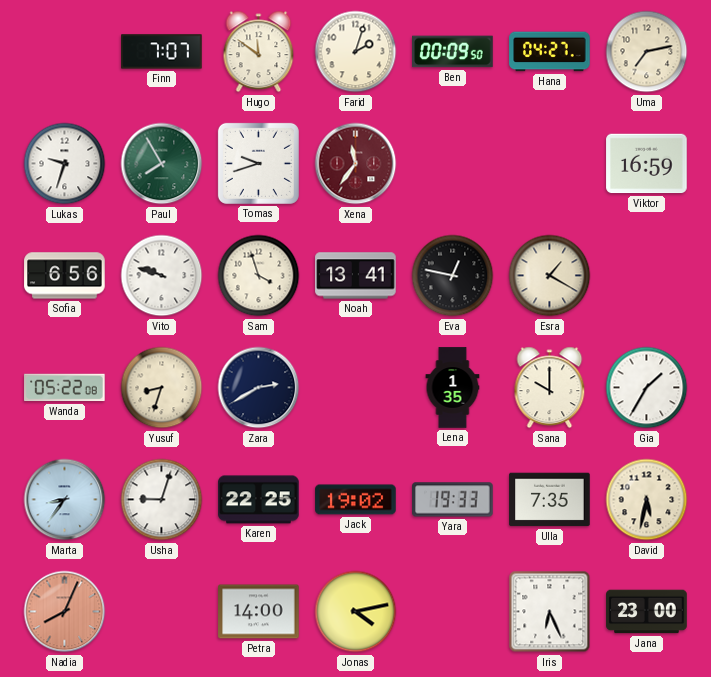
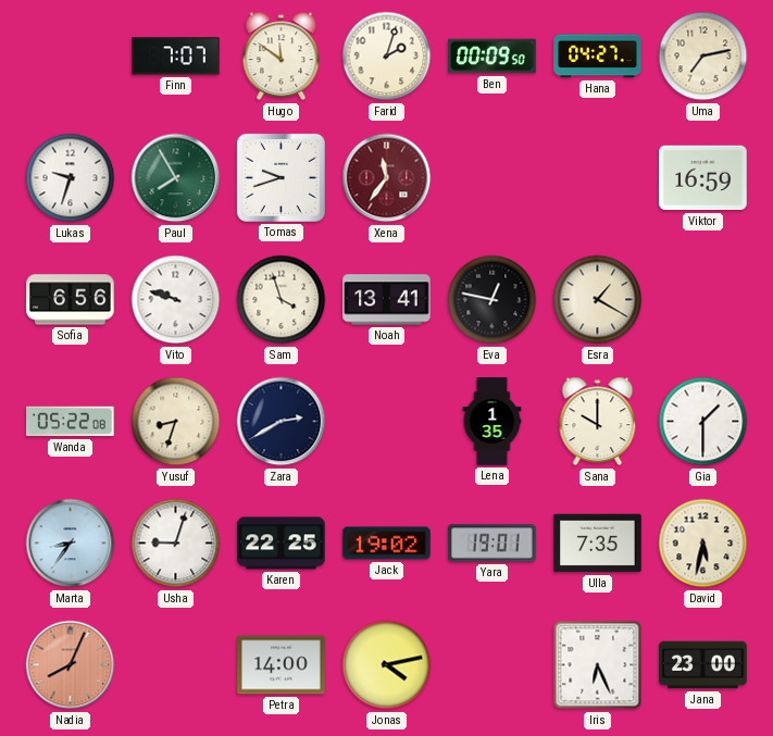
Gia: 1:35 -> 1:30
Yara: 19:33 -> 19:01
